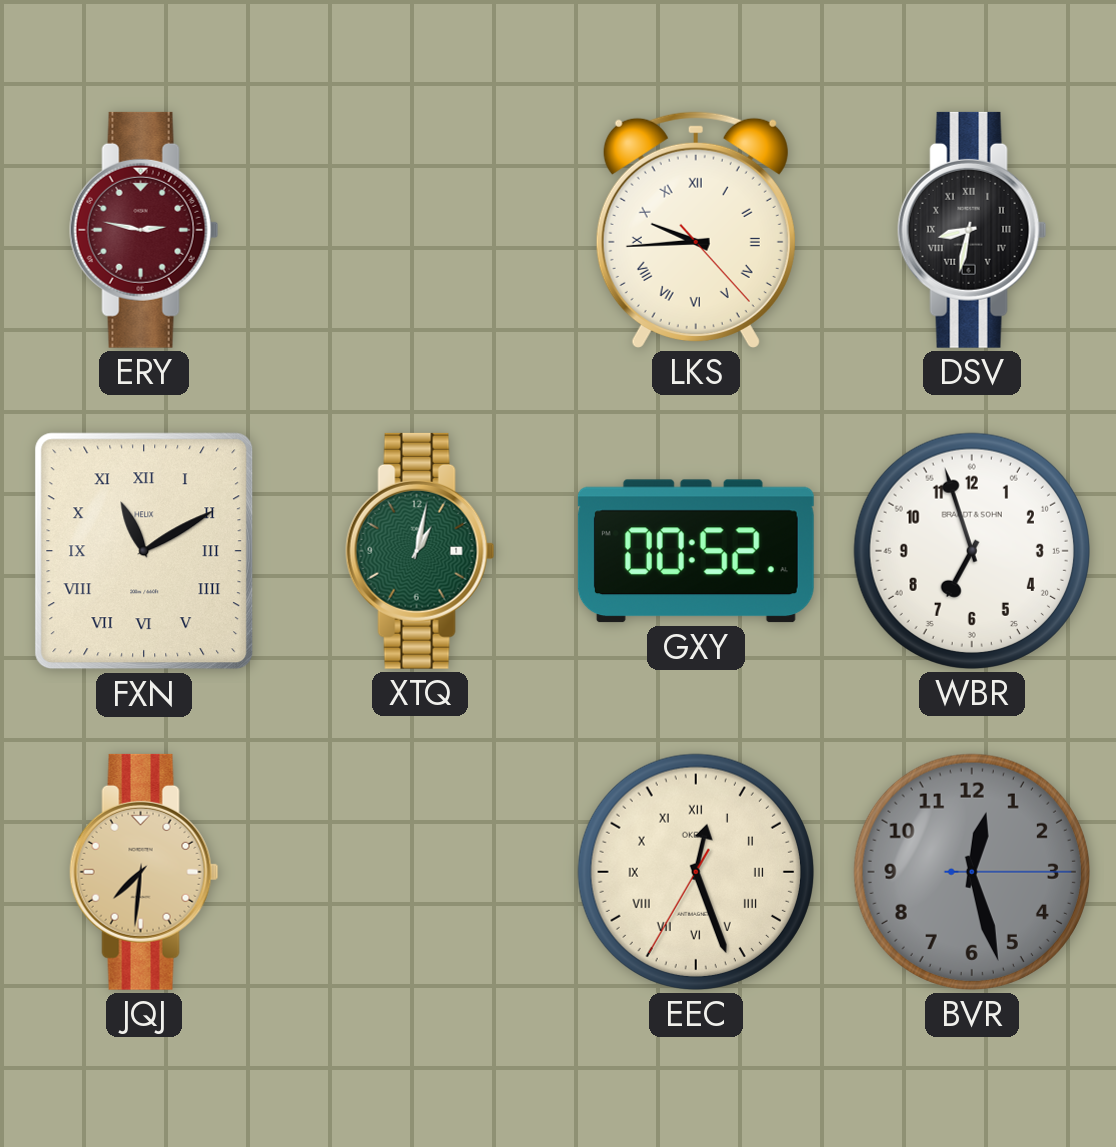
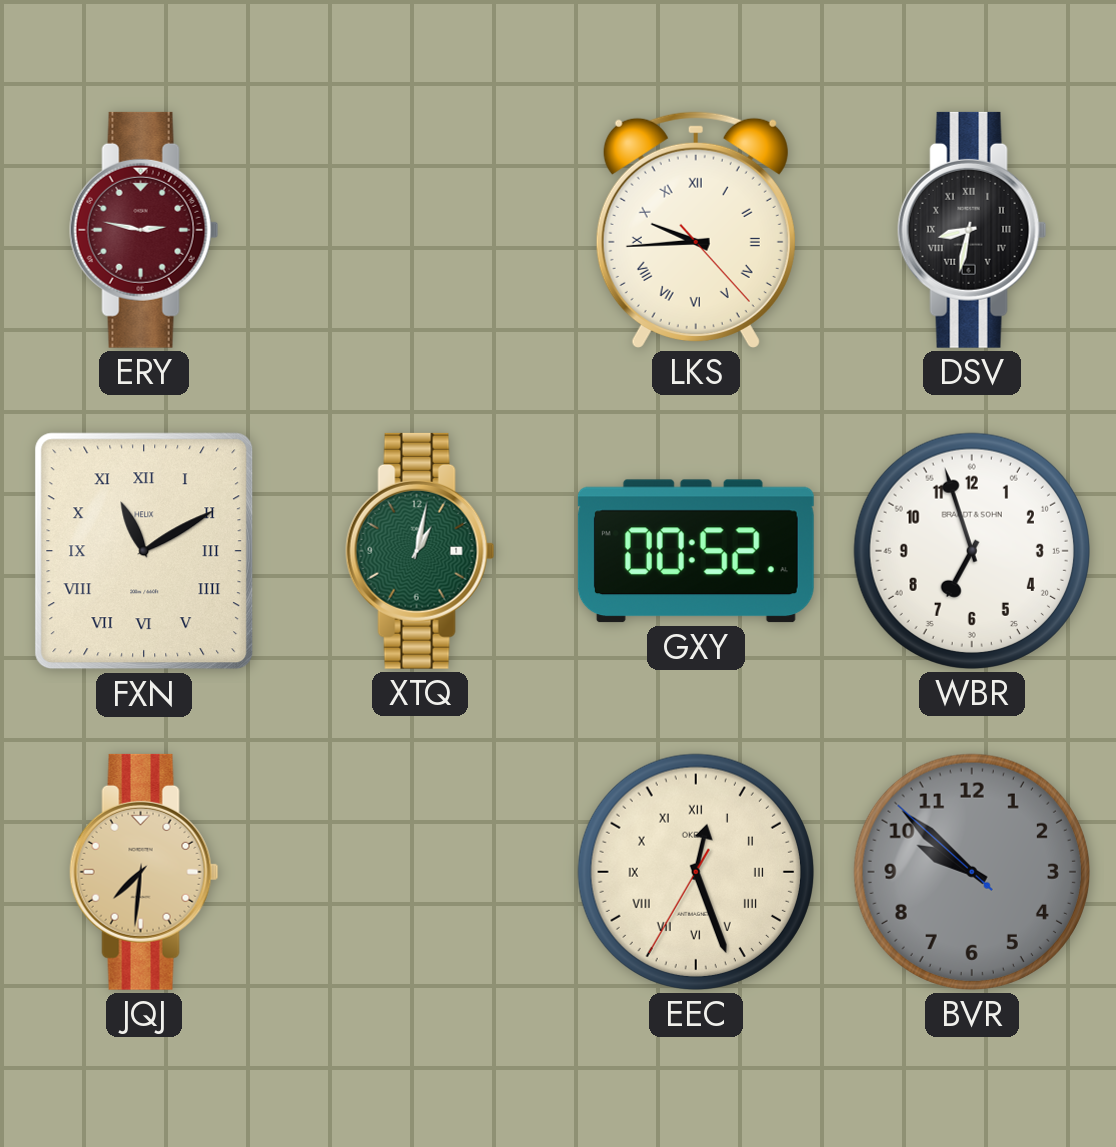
BVR: 12:27 -> 9:51
